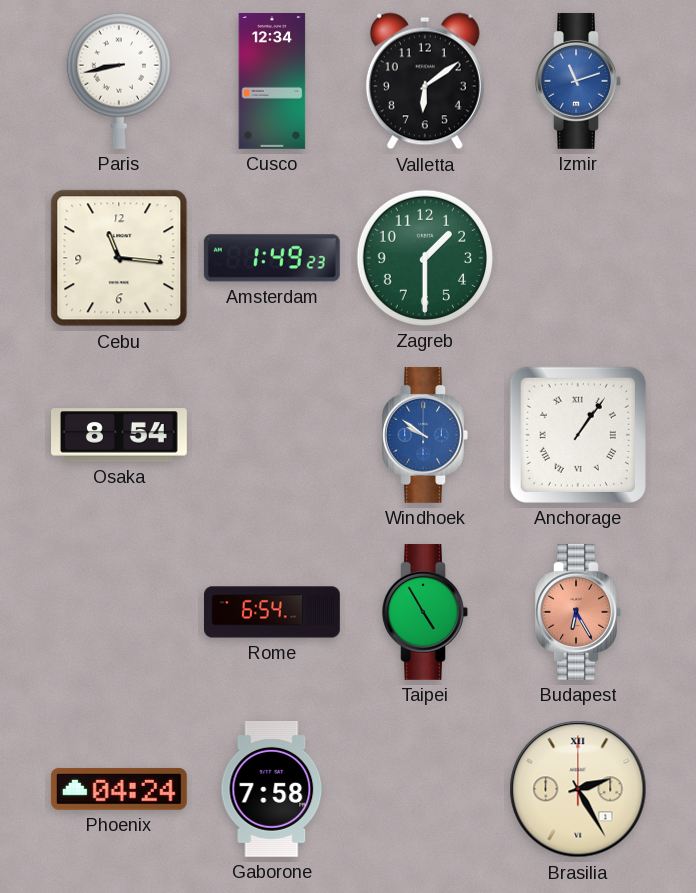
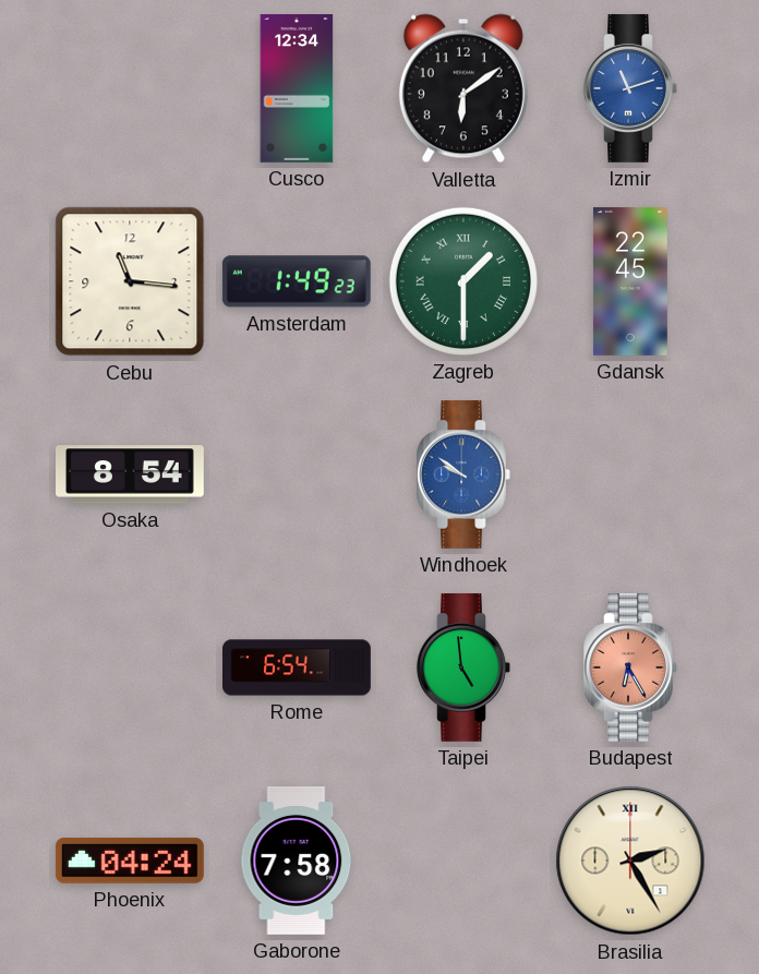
Paris: 8:43 -> none
Zagreb numerals: Arabic -> Roman
Gdansk: none -> 22:45
Anchorage: 1:06 -> none
Taipei: 4:55 -> 4:59
